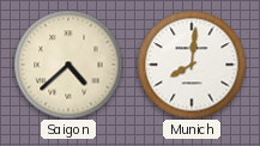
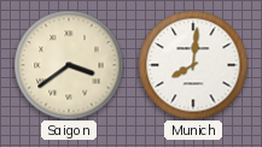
Saigon: 4:38 -> 3:39
